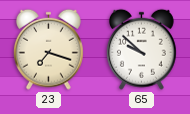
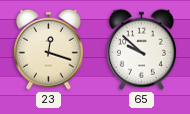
23: 7:18 -> 12:18
